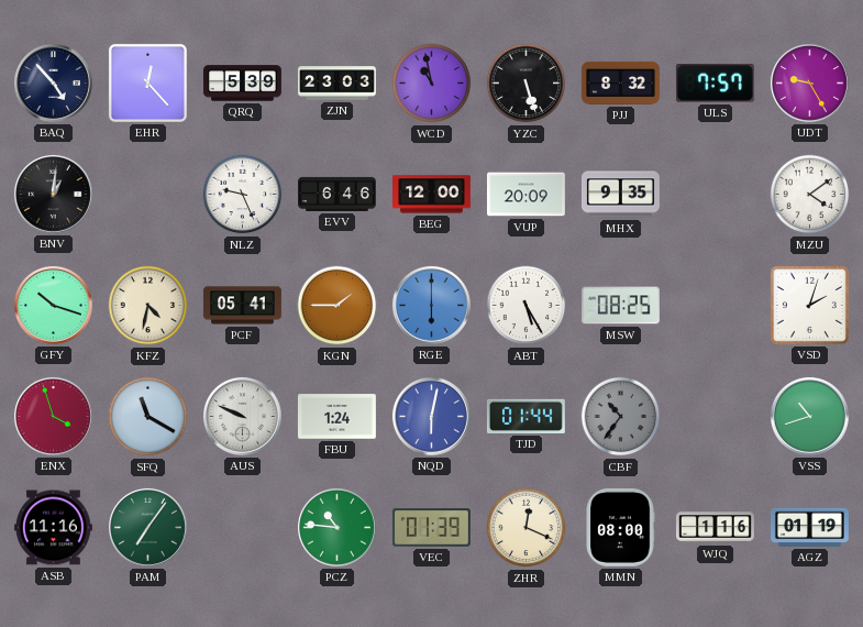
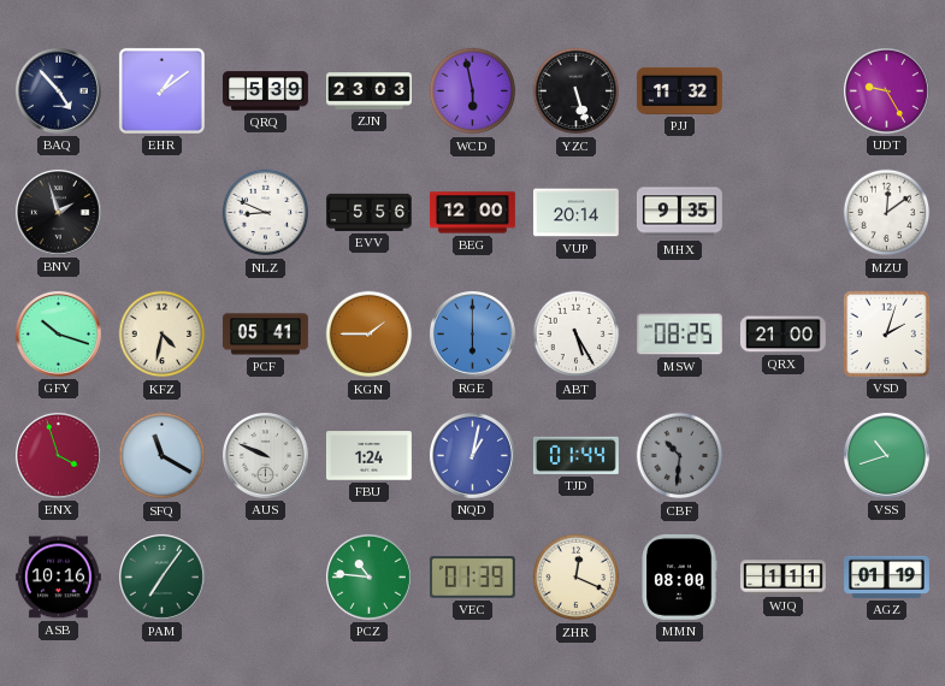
EHR: 12:23 -> 1:09
WCD: 10:58 -> 5:58
PJJ: 8:32 -> 11:32
ULS: 7:57 -> none
BNV: 1:01 -> 1:57
NLZ: 9:26 -> 8:49
EVV: 6:46 -> 5:56
VUP: 20:09 -> 20:14
MZU: 4:09 -> 12:09
QRX: none -> 21:00
NQD: 6:02 -> 1:02
CBF: 10:36 -> 10:31
ASB: 11:16 -> 10:16
WJQ: 1:16 -> 1:11
